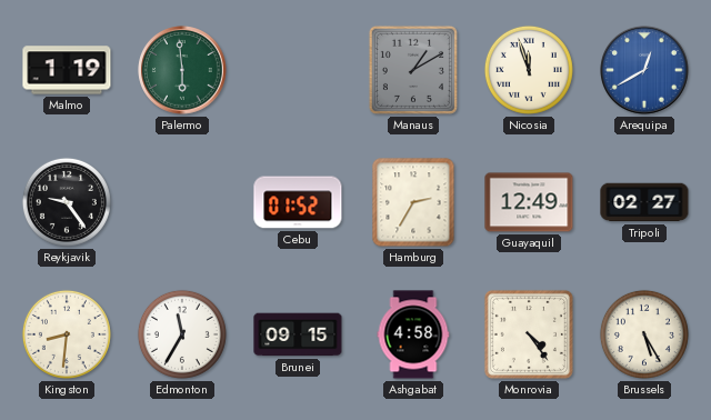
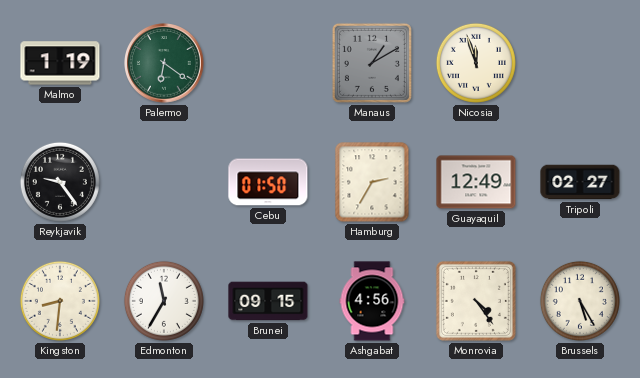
Palermo: 5:59 -> 6:21
Arequipa: 12:40 -> none
Cebu: 01:52 -> 01:50
Ashgabat: 4:58 -> 4:56
